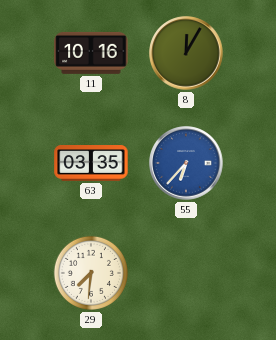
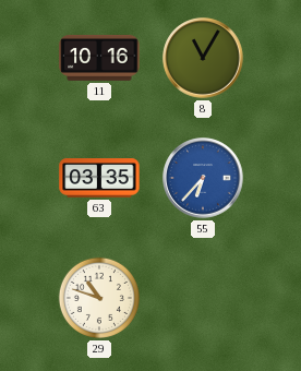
8: 12:05 -> 11:05
29: 7:31 -> 10:48
